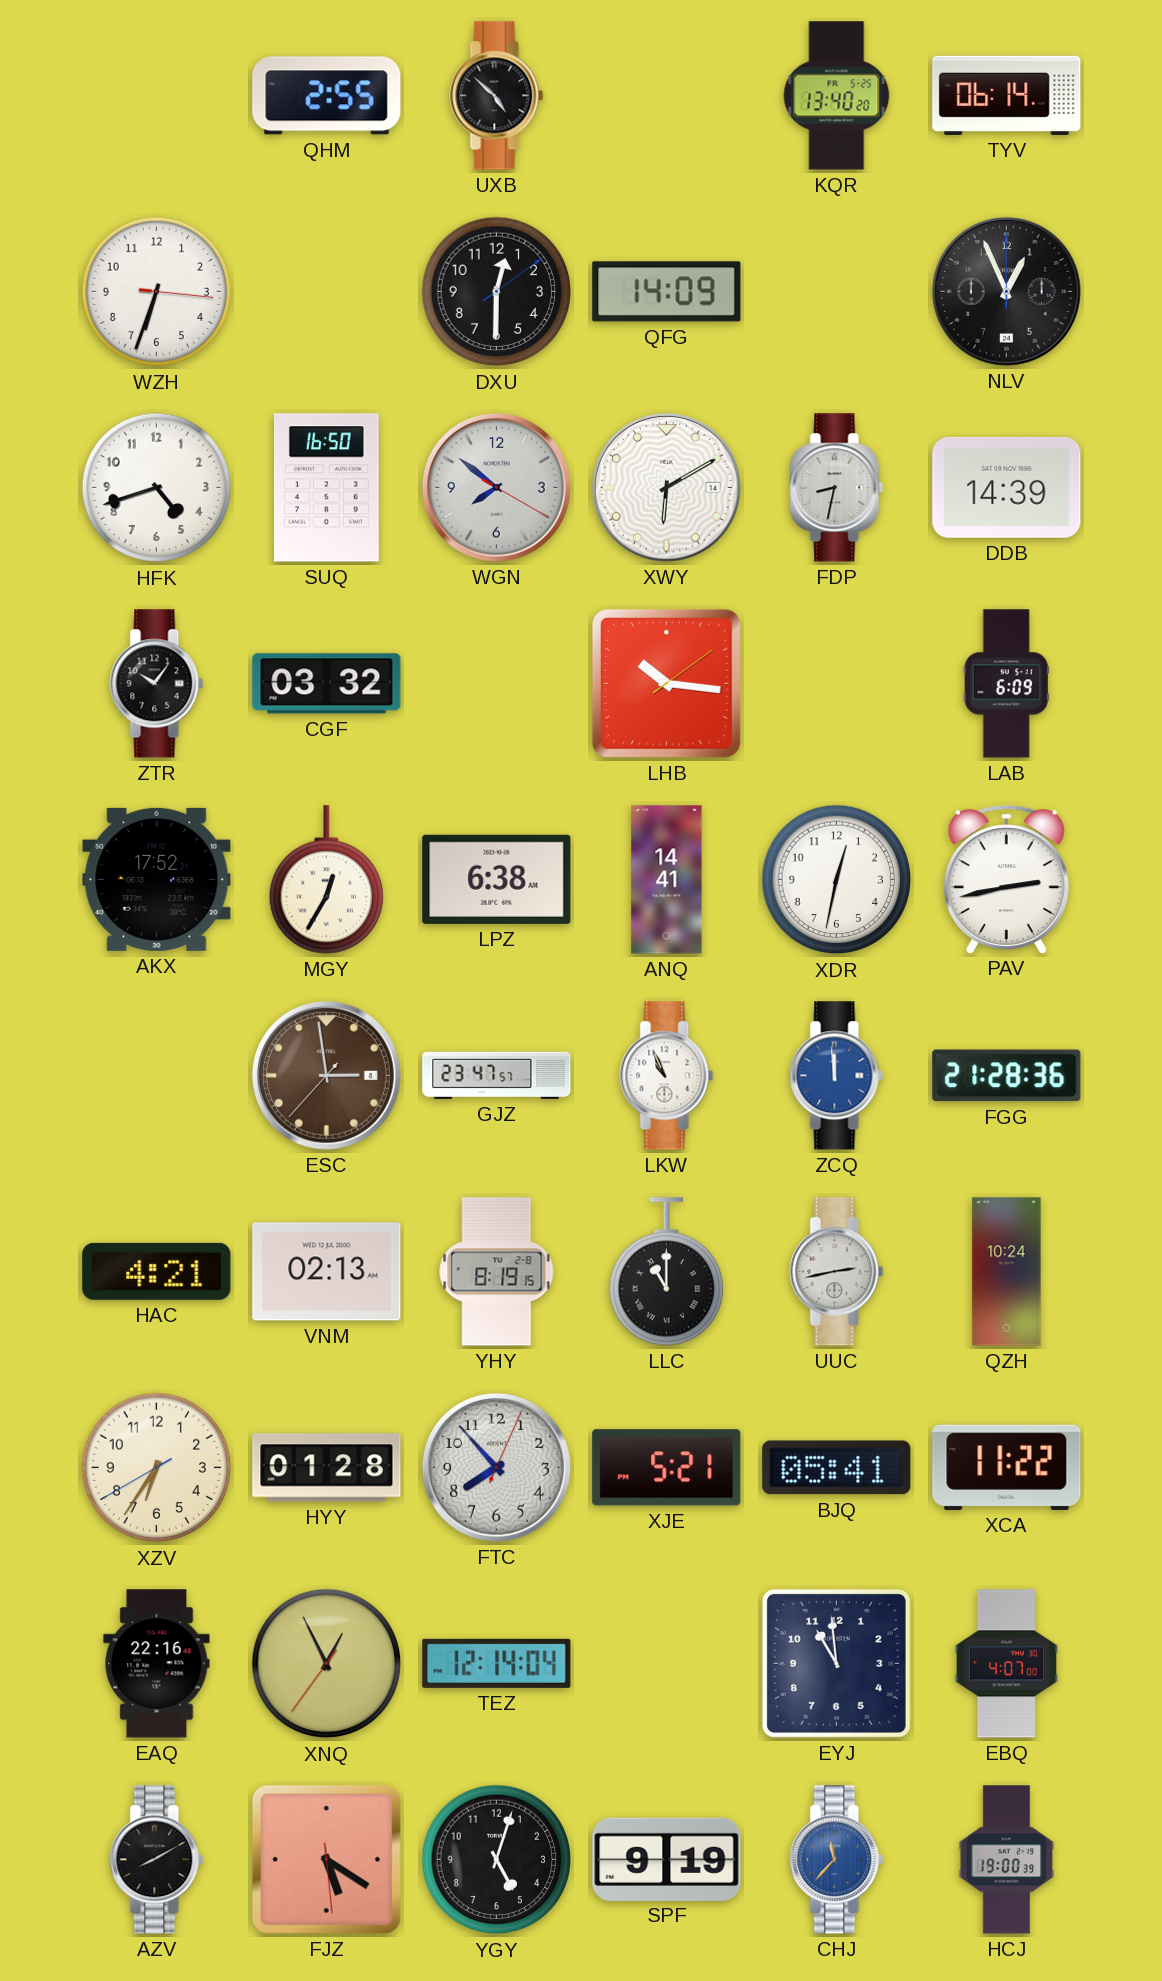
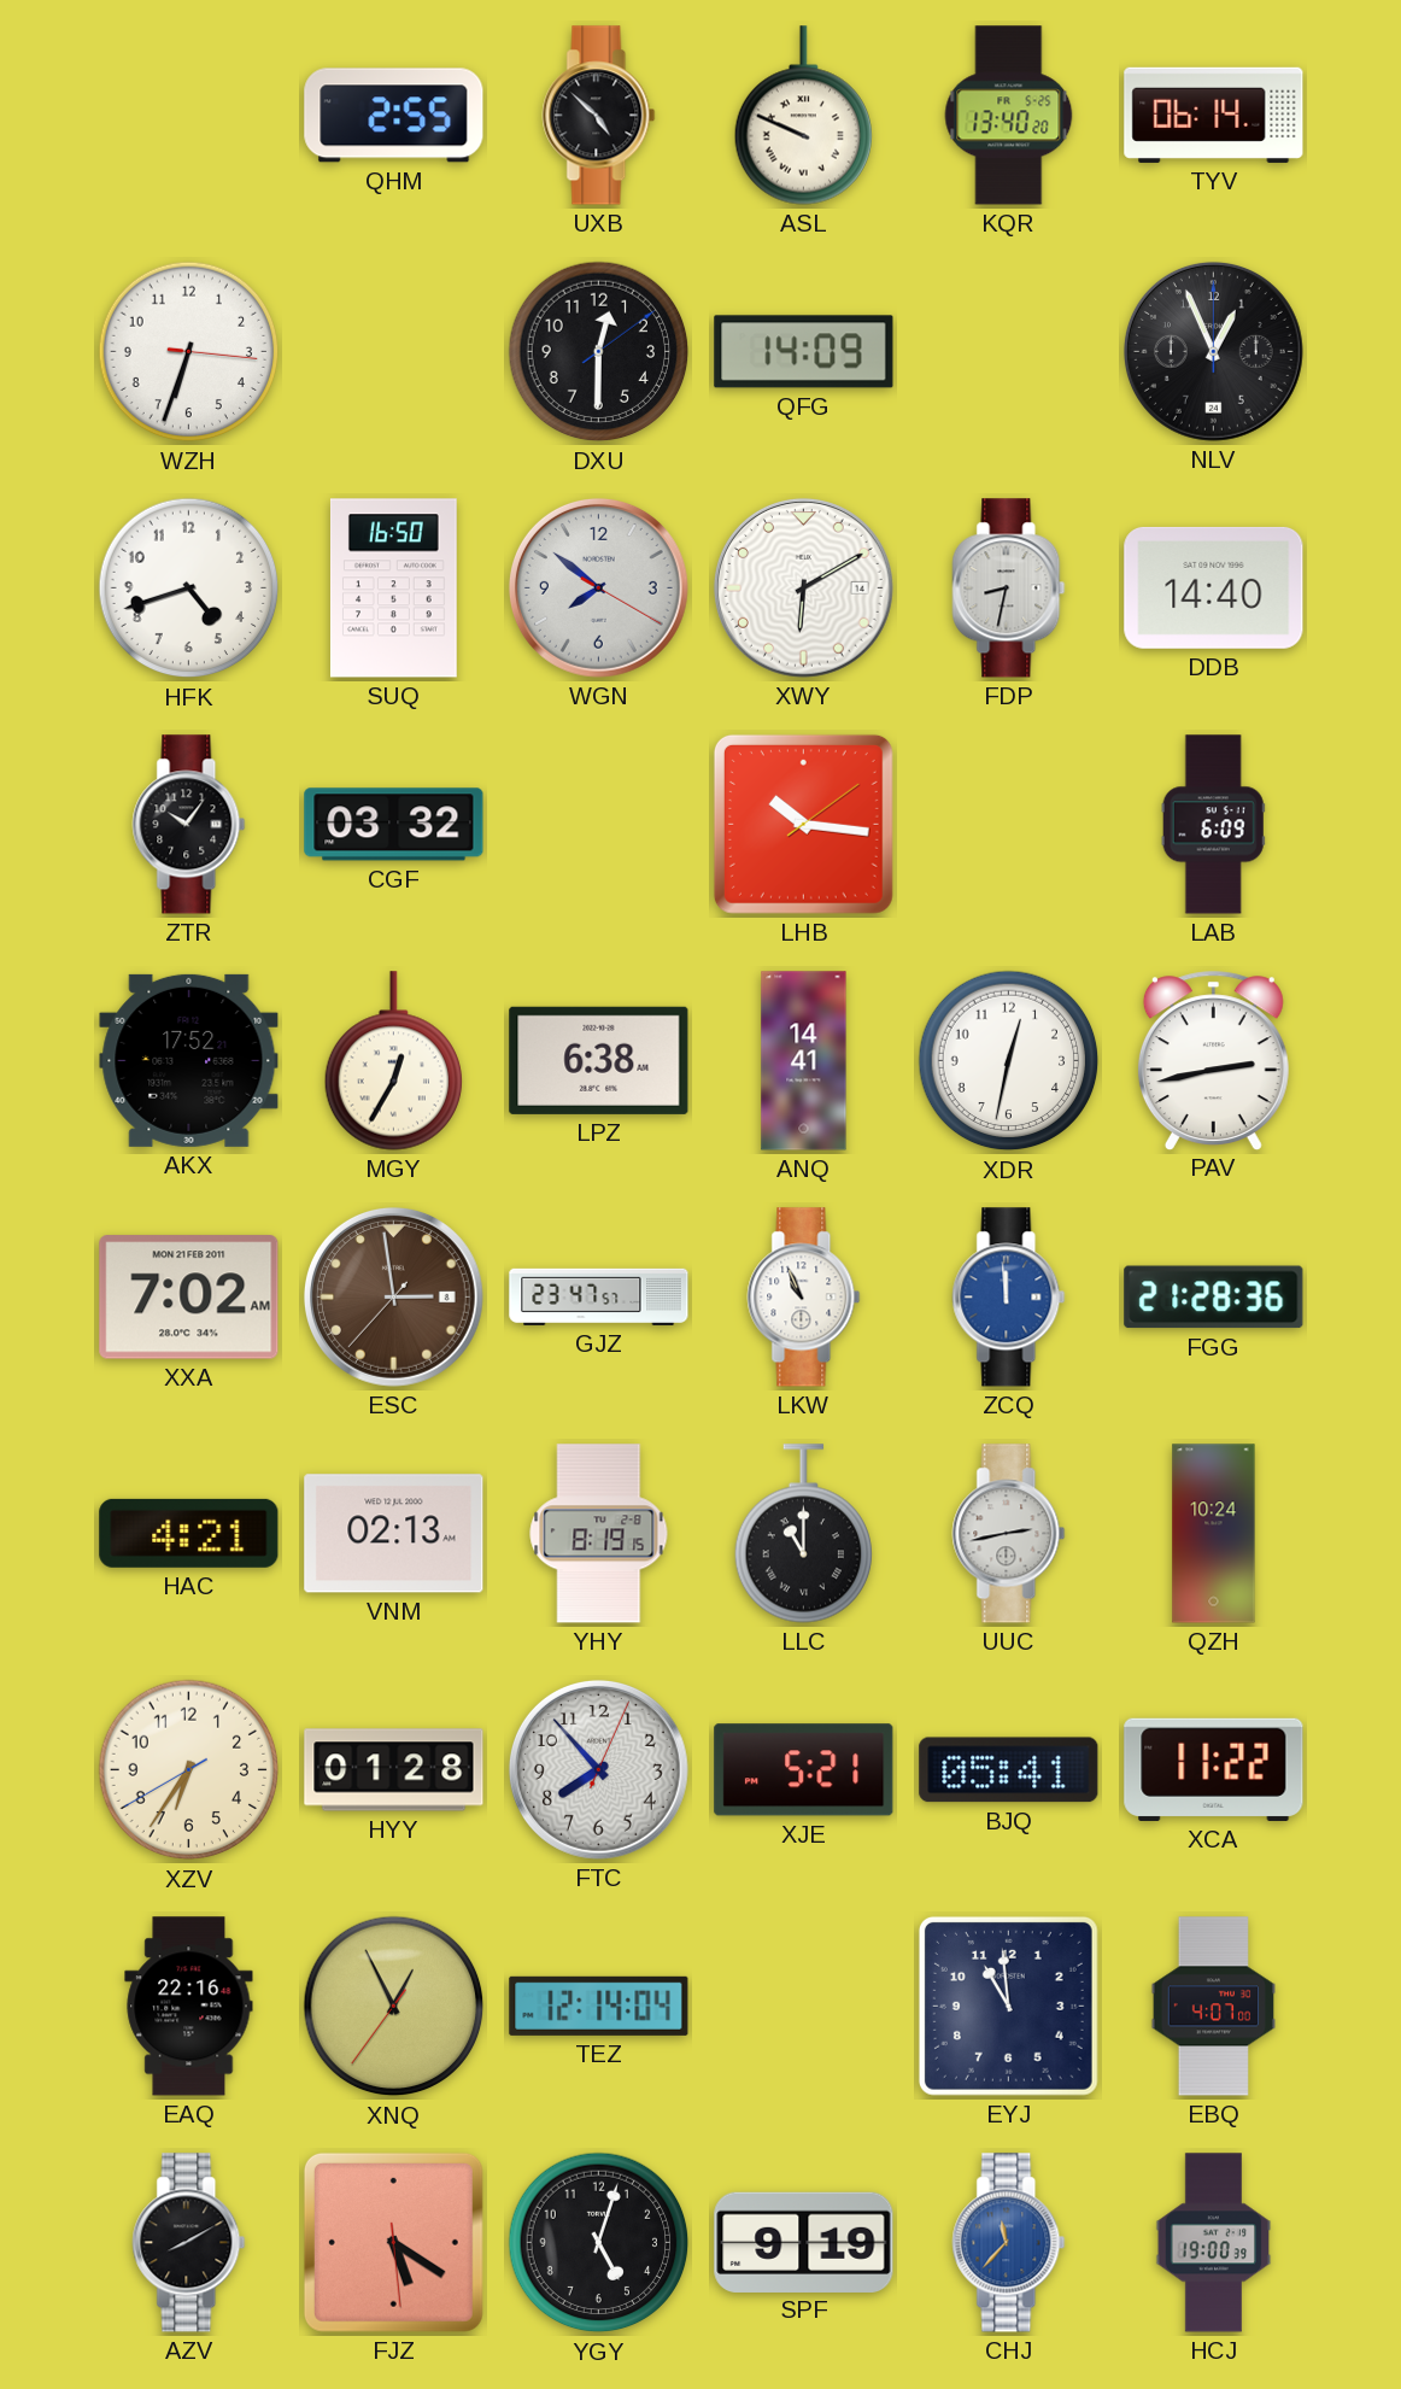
ASL: none -> 9:49
DDB: 14:39 -> 14:40
XXA: none -> 7:02
